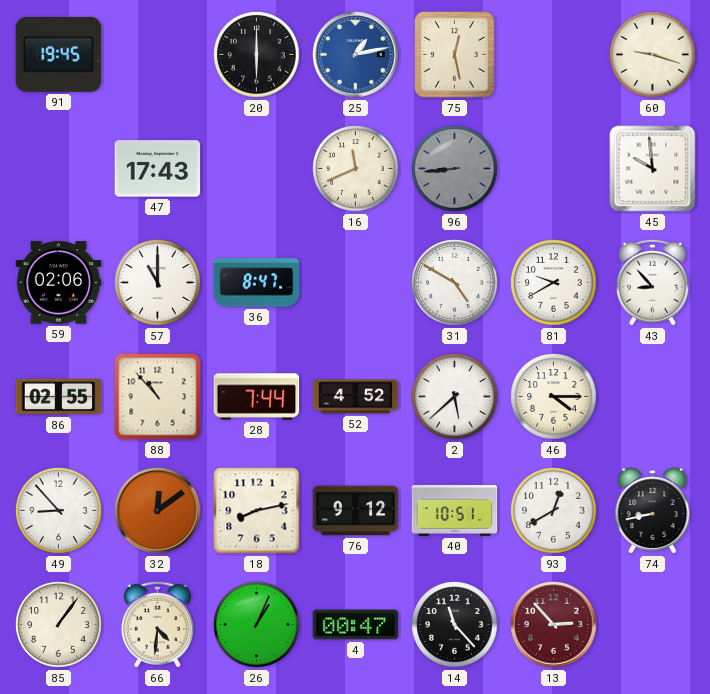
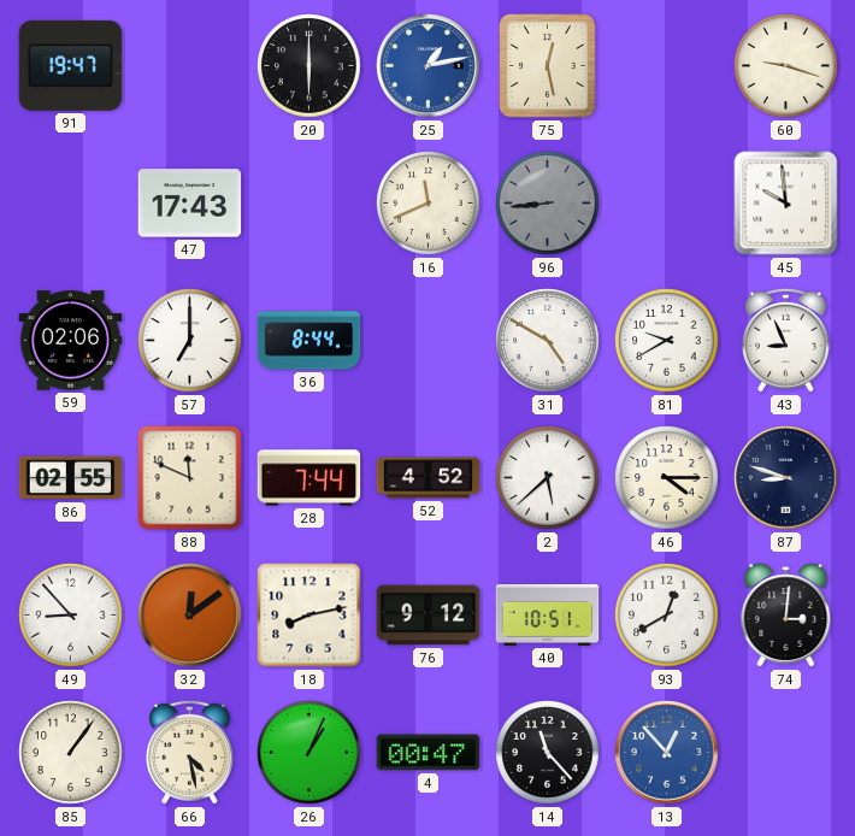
91: 19:45 -> 19:47
57: 11:00 -> 7:00
36: 8:47 -> 8:44
43: 8:53 -> 8:56
88: 10:53 -> 11:49
87: none -> 8:48
74: 8:43 -> 3:01
66: 4:31 -> 4:28
13: 2:53 -> 12:53
13 dial: burgundy -> blue
